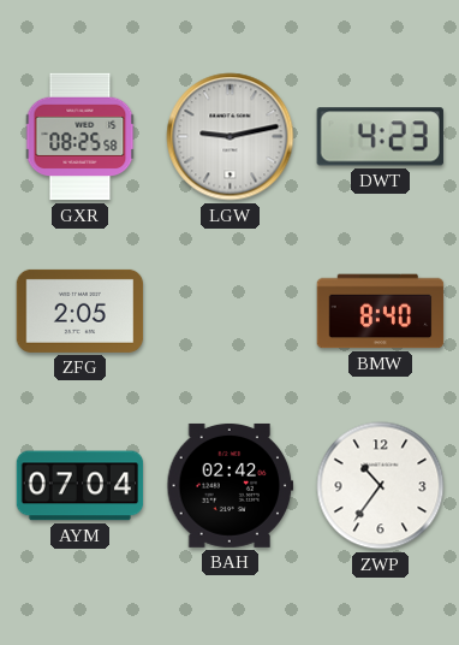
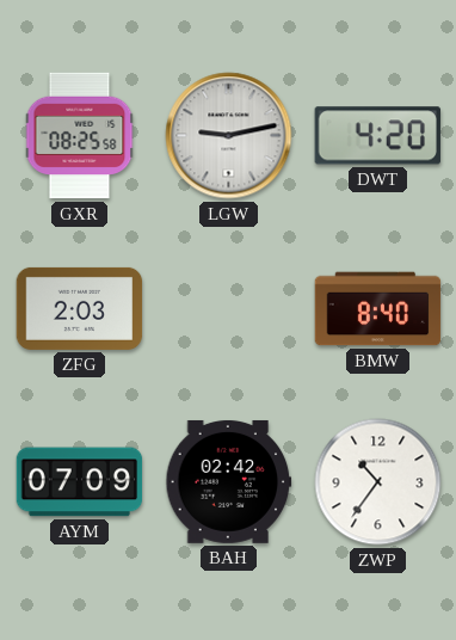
DWT: 4:23 -> 4:20
ZFG: 2:05 -> 2:03
AYM: 07:04 -> 07:09
